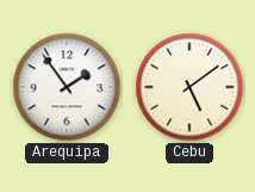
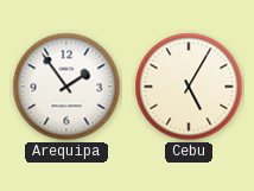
Cebu: 5:09 -> 5:05
